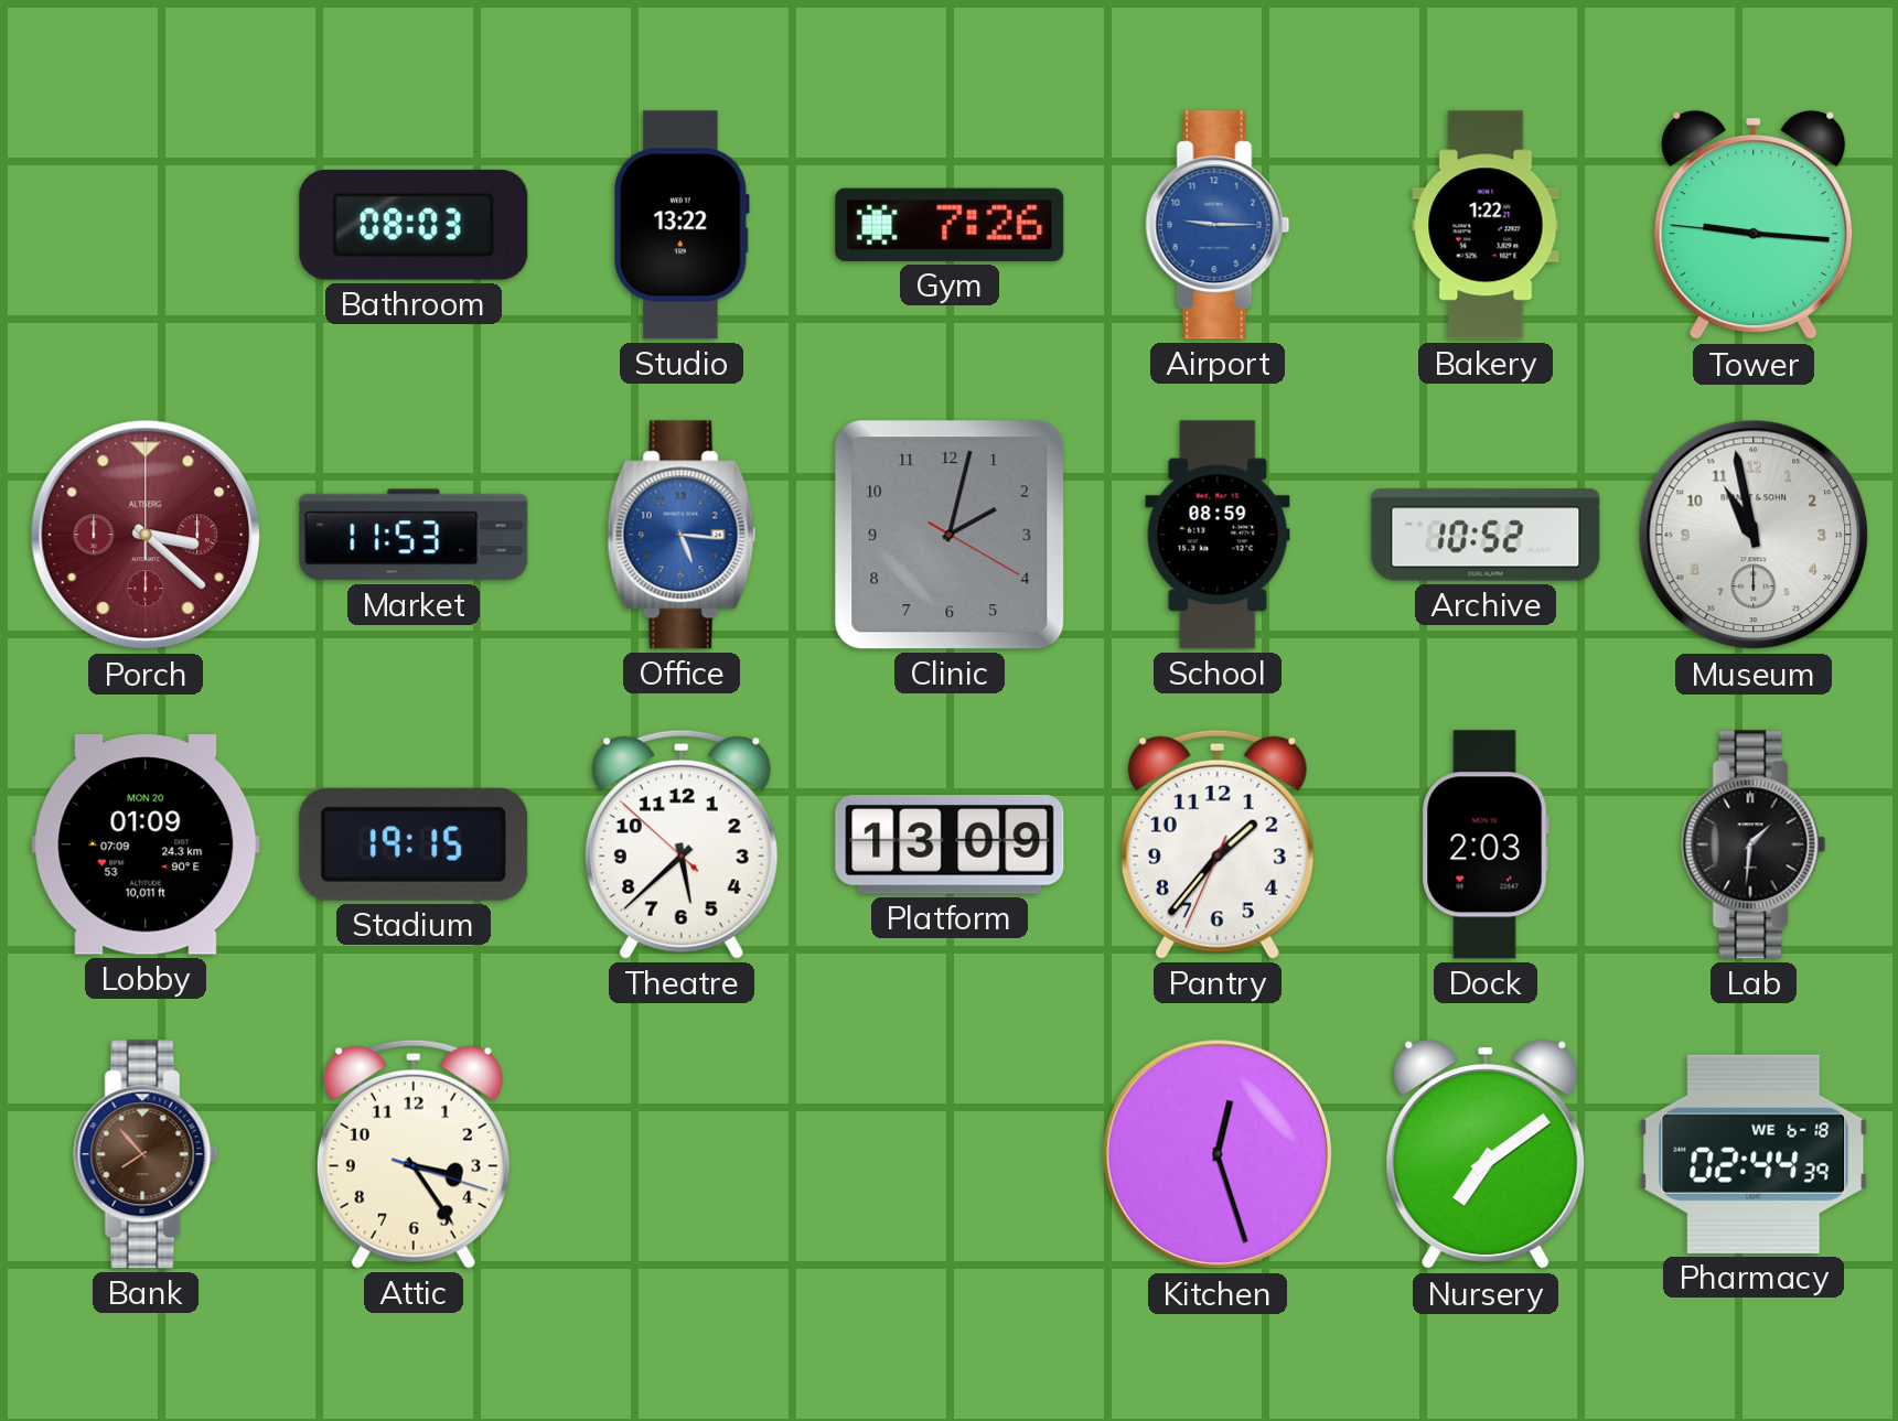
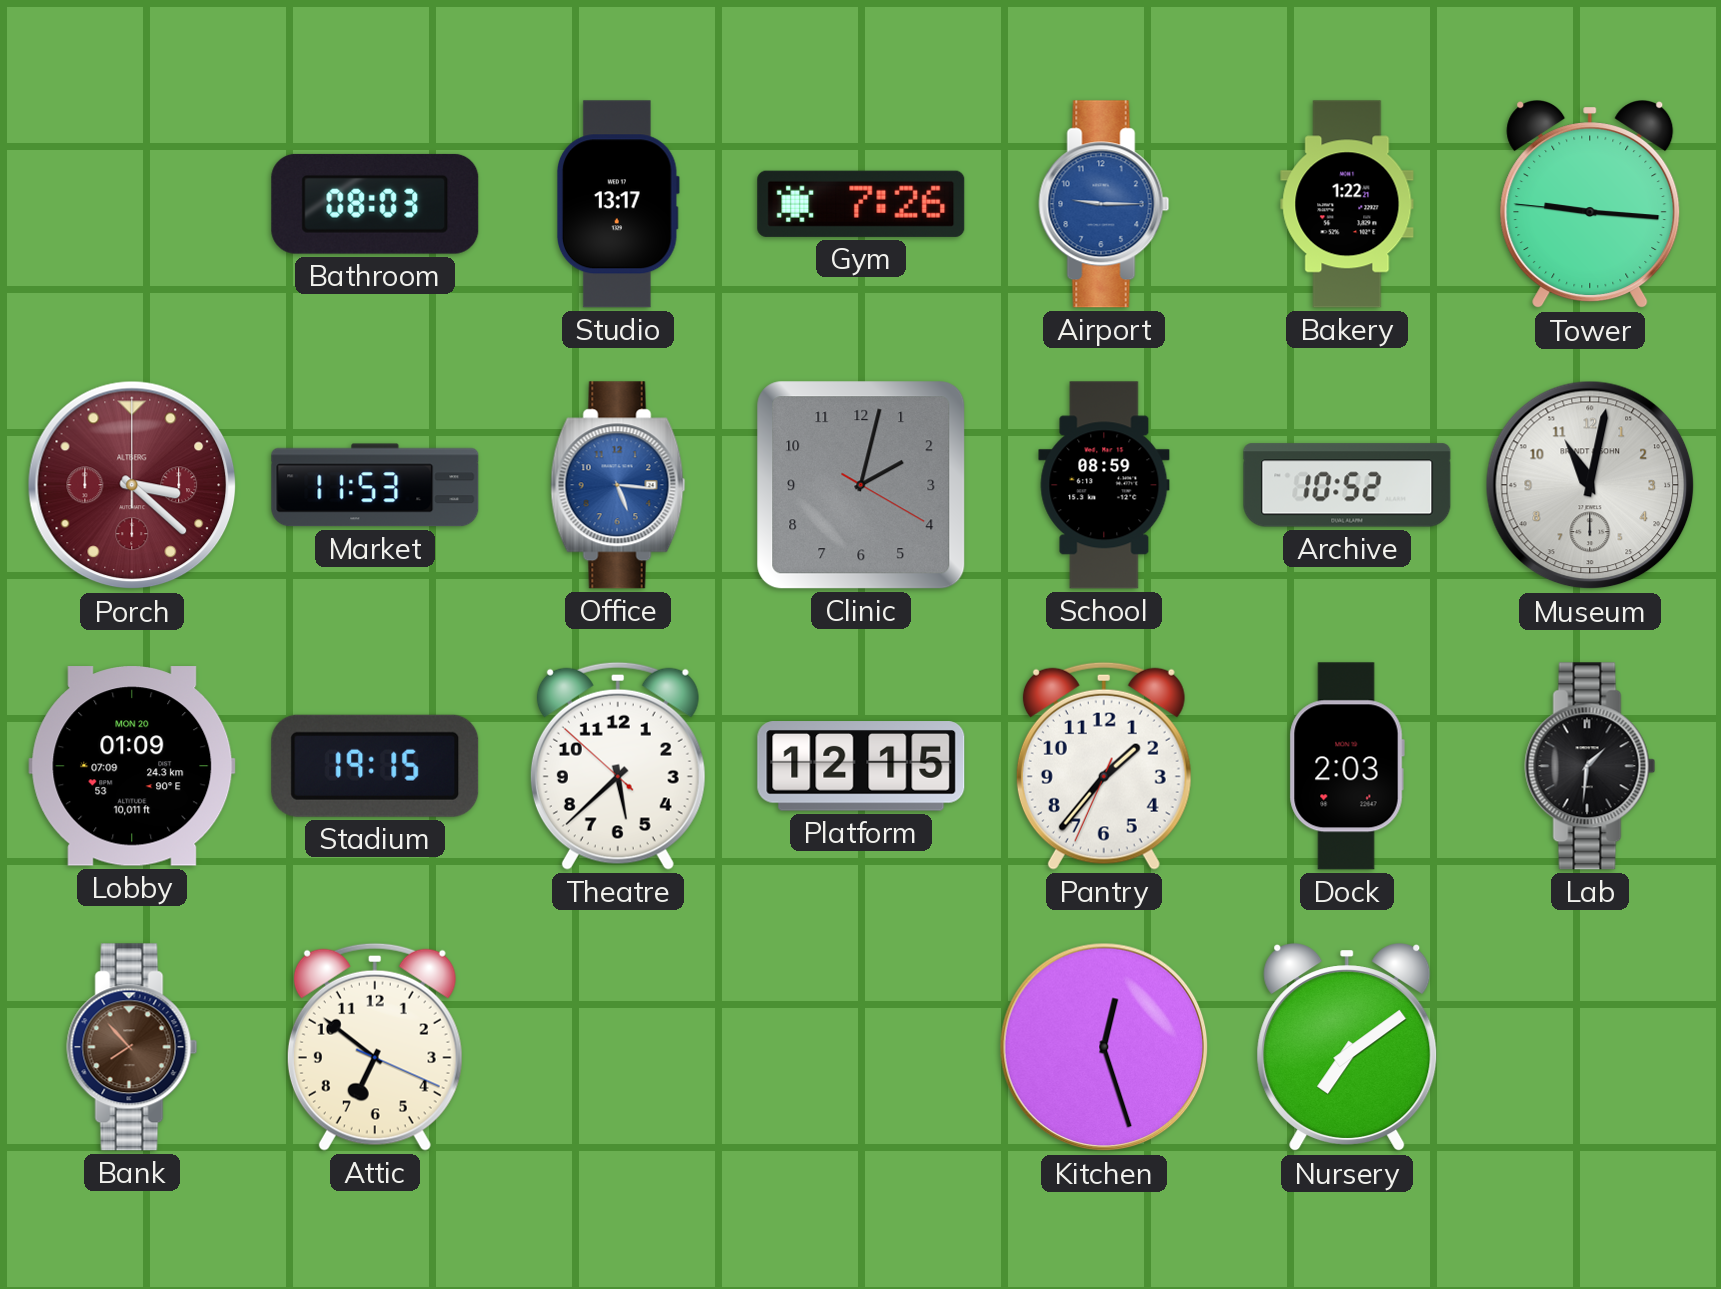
Studio: 13:22 -> 13:17
Museum: 10:58 -> 11:02
Platform: 13:09 -> 12:15
Attic: 3:24 -> 6:51
Pharmacy: 02:44 -> none
